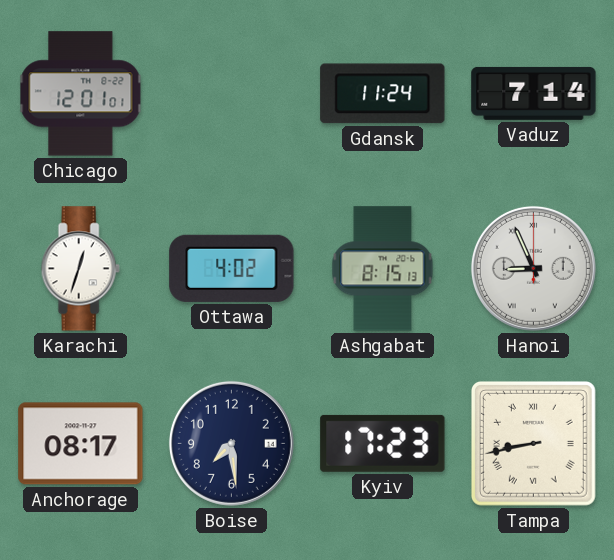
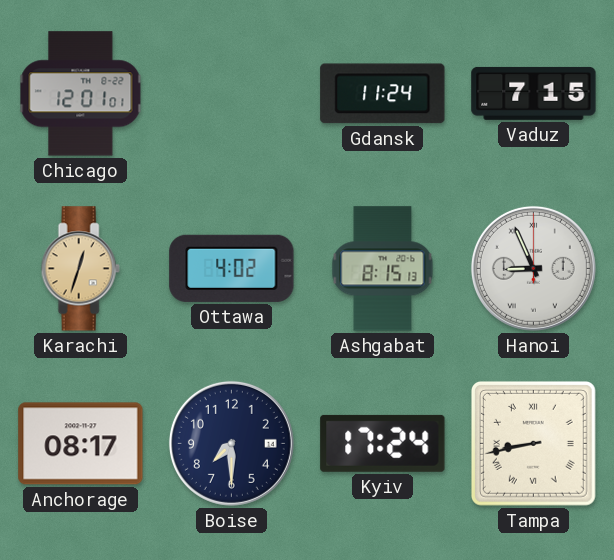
Vaduz: 7:14 -> 7:15
Karachi dial: white -> champagne
Boise: 7:29 -> 7:30
Kyiv: 17:23 -> 17:24
